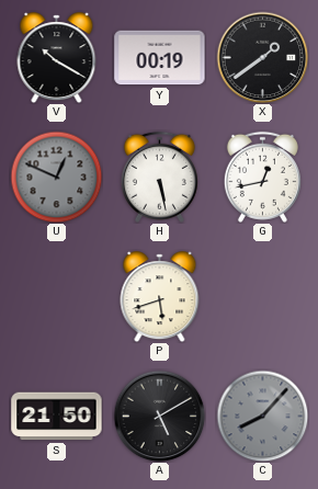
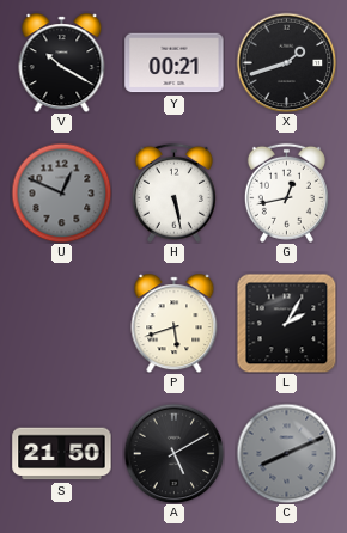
Y: 00:19 -> 00:21
X: 1:39 -> 1:42
L: none -> 2:05
C: 8:07 -> 8:11
